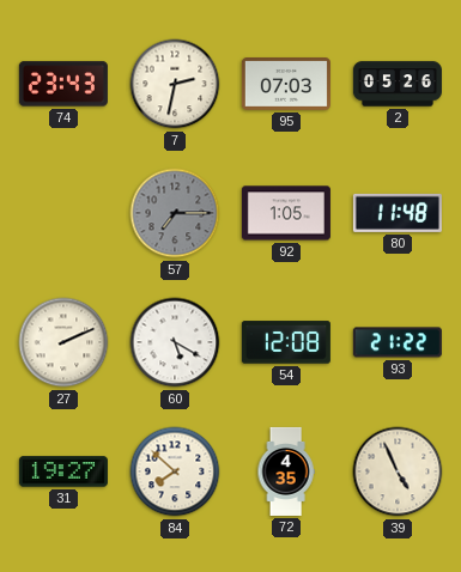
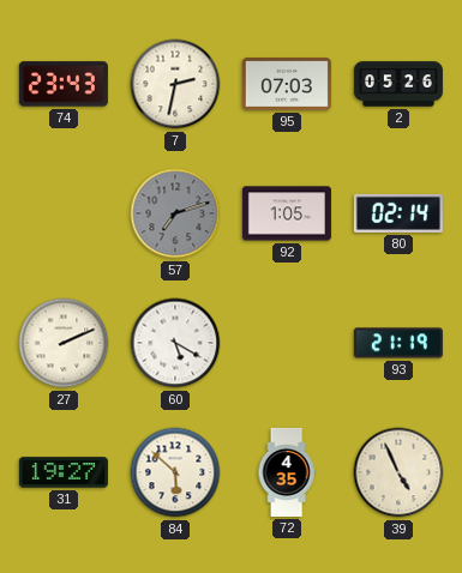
57: 7:15 -> 7:12
80: 11:48 -> 02:14
54: 12:08 -> none
93: 21:22 -> 21:19
84: 7:52 -> 5:52
